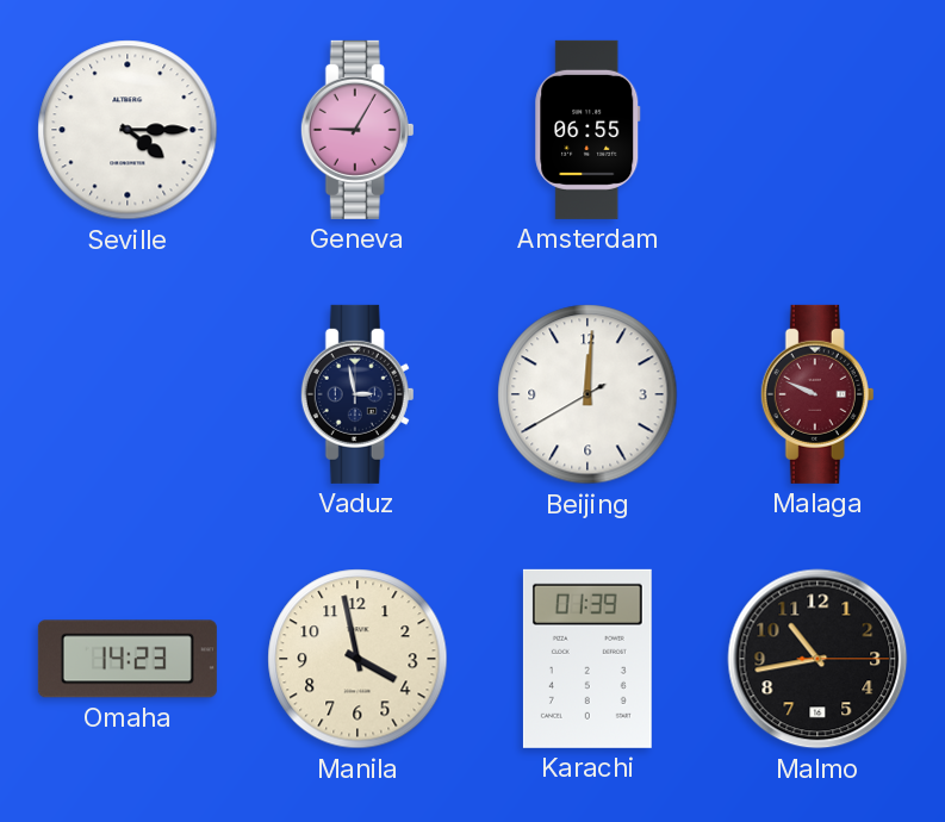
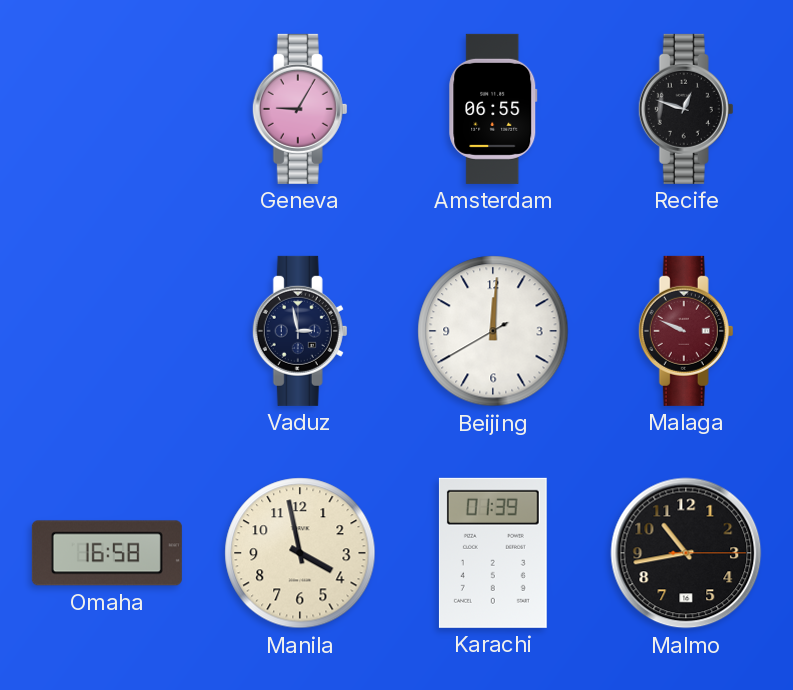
Seville: 4:15 -> none
Recife: none -> 12:48
Omaha: 14:23 -> 16:58
